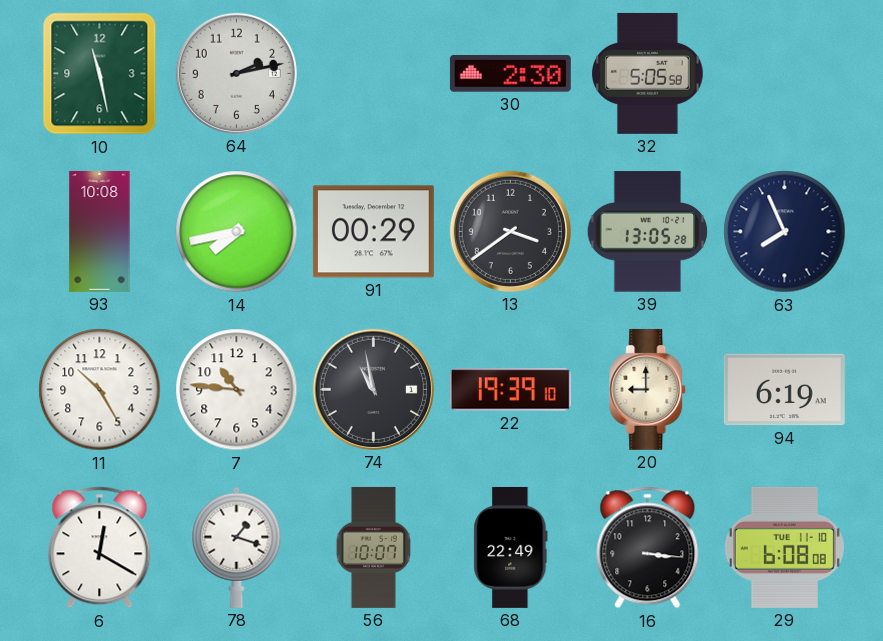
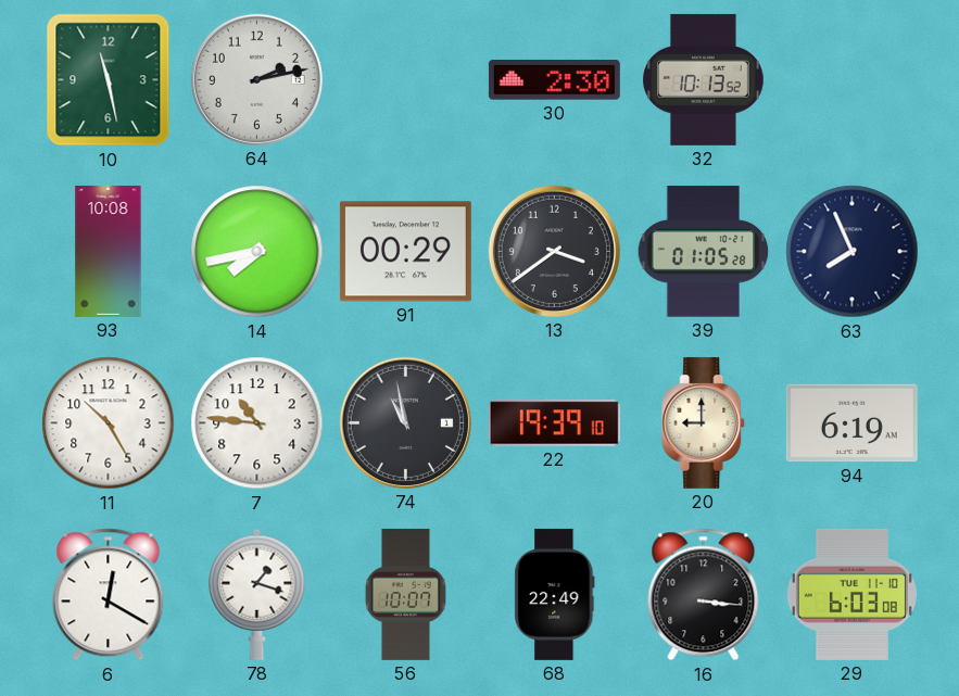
32: 5:05 -> 10:13
39: 13:05 -> 01:05
29: 6:08 -> 6:03
